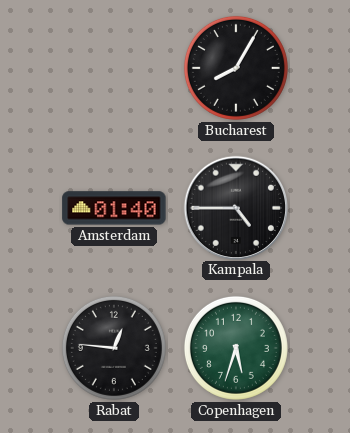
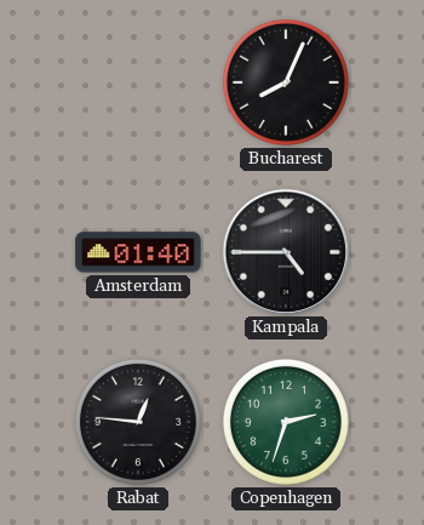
Bucharest: 8:05 -> 8:04
Copenhagen: 5:33 -> 2:33
